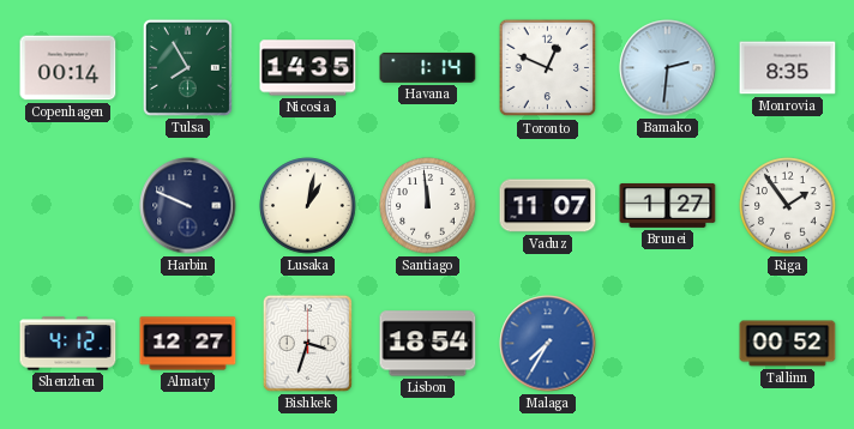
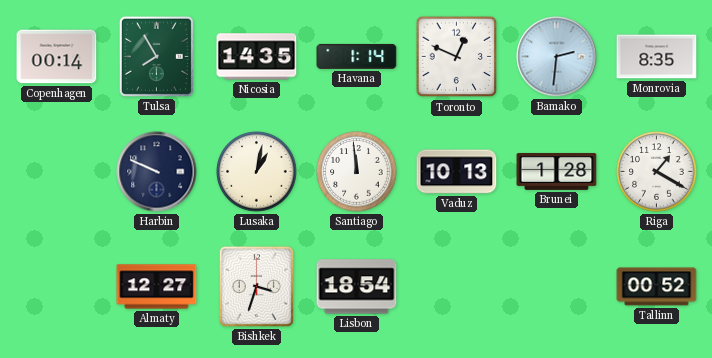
Vaduz: 11:07 -> 10:13
Brunei: 1:27 -> 1:28
Riga: 1:54 -> 1:20
Shenzhen: 4:12 -> none
Malaga: 7:35 -> none
